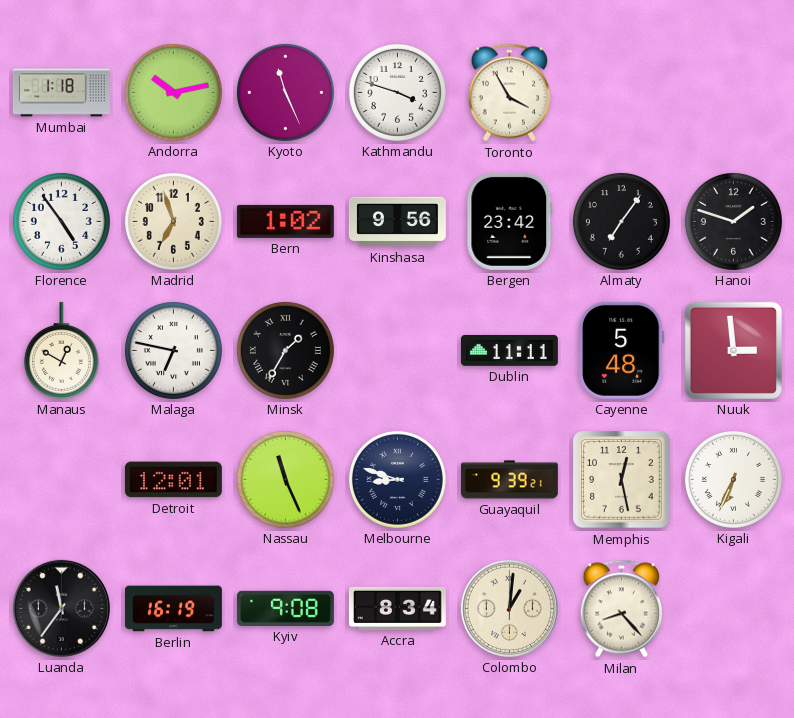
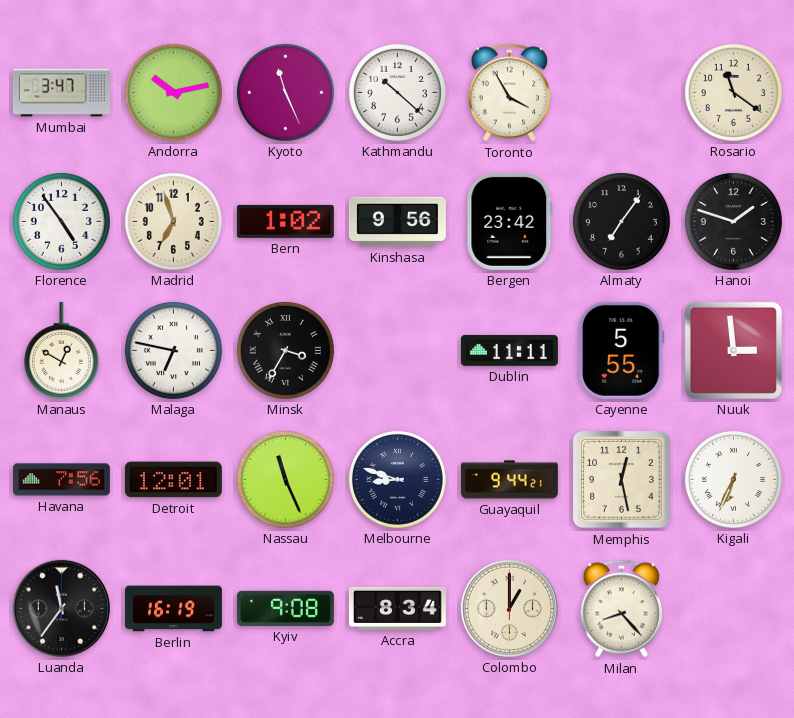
Mumbai: 1:18 -> 3:47
Kathmandu: 3:48 -> 10:22
Rosario: none -> 11:21
Minsk: 1:35 -> 3:35
Cayenne: 5:48 -> 5:55
Havana: none -> 7:56
Guayaquil: 9:39 -> 9:44
Colombo: 1:01 -> 1:00
